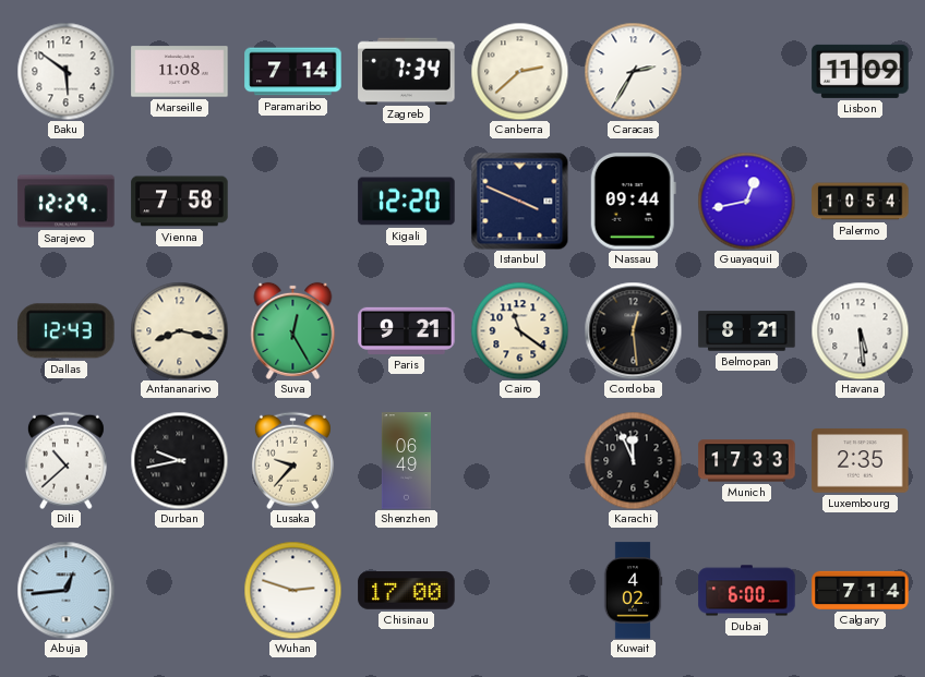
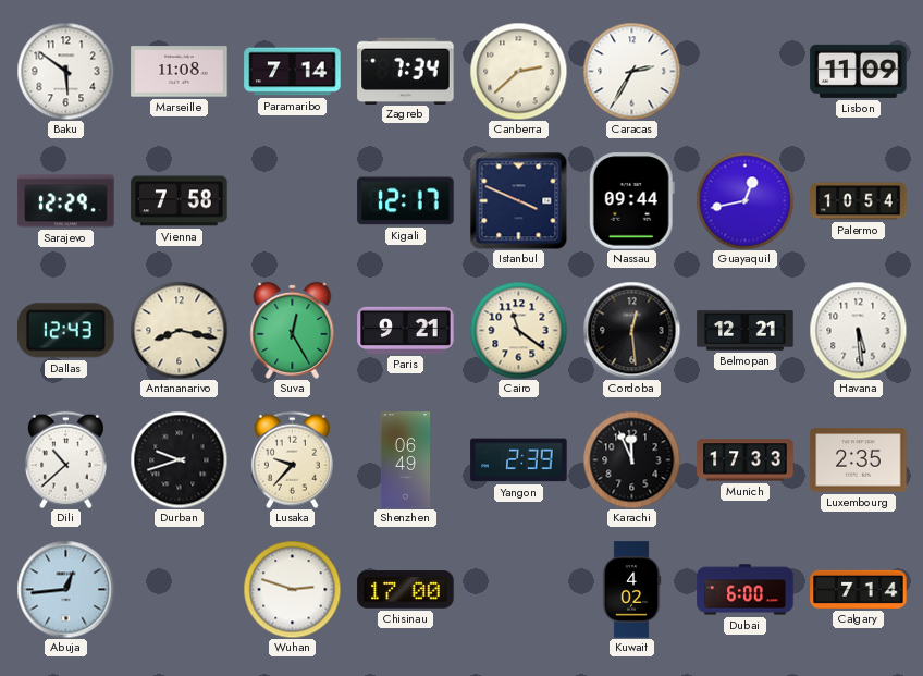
Kigali: 12:20 -> 12:17
Belmopan: 8:21 -> 12:21
Durban: 9:43 -> 9:42
Yangon: none -> 2:39
